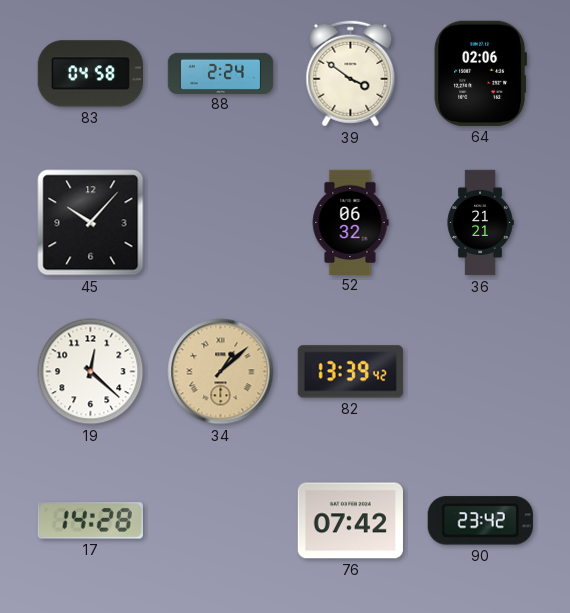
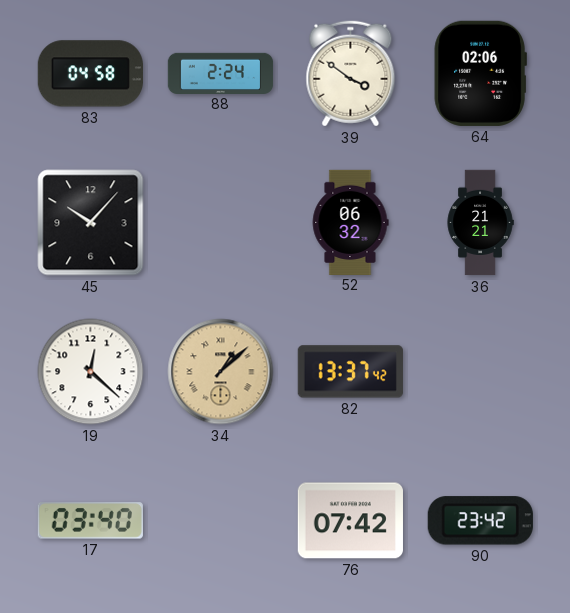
82: 13:39 -> 13:37
17: 14:28 -> 03:40
